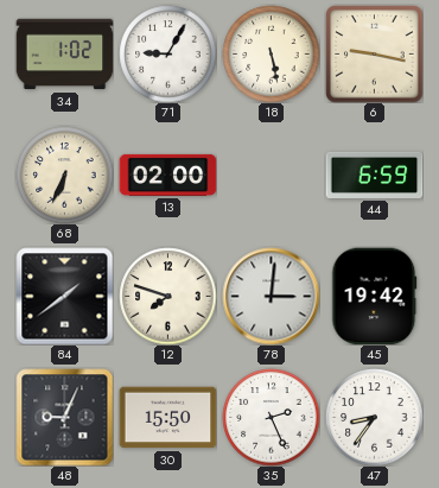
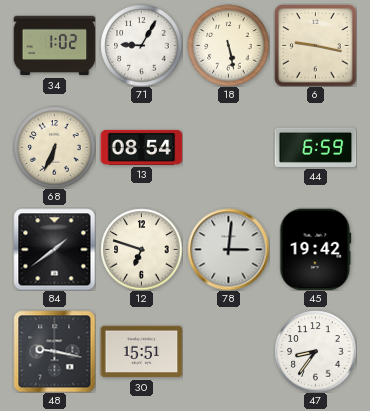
13: 02:00 -> 08:54
12: 7:48 -> 6:48
48: 9:04 -> 9:17
30: 15:50 -> 15:51
35: 2:26 -> none
